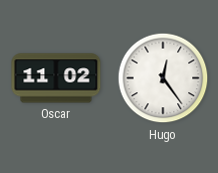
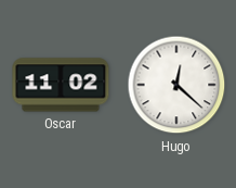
Hugo: 12:24 -> 12:22
